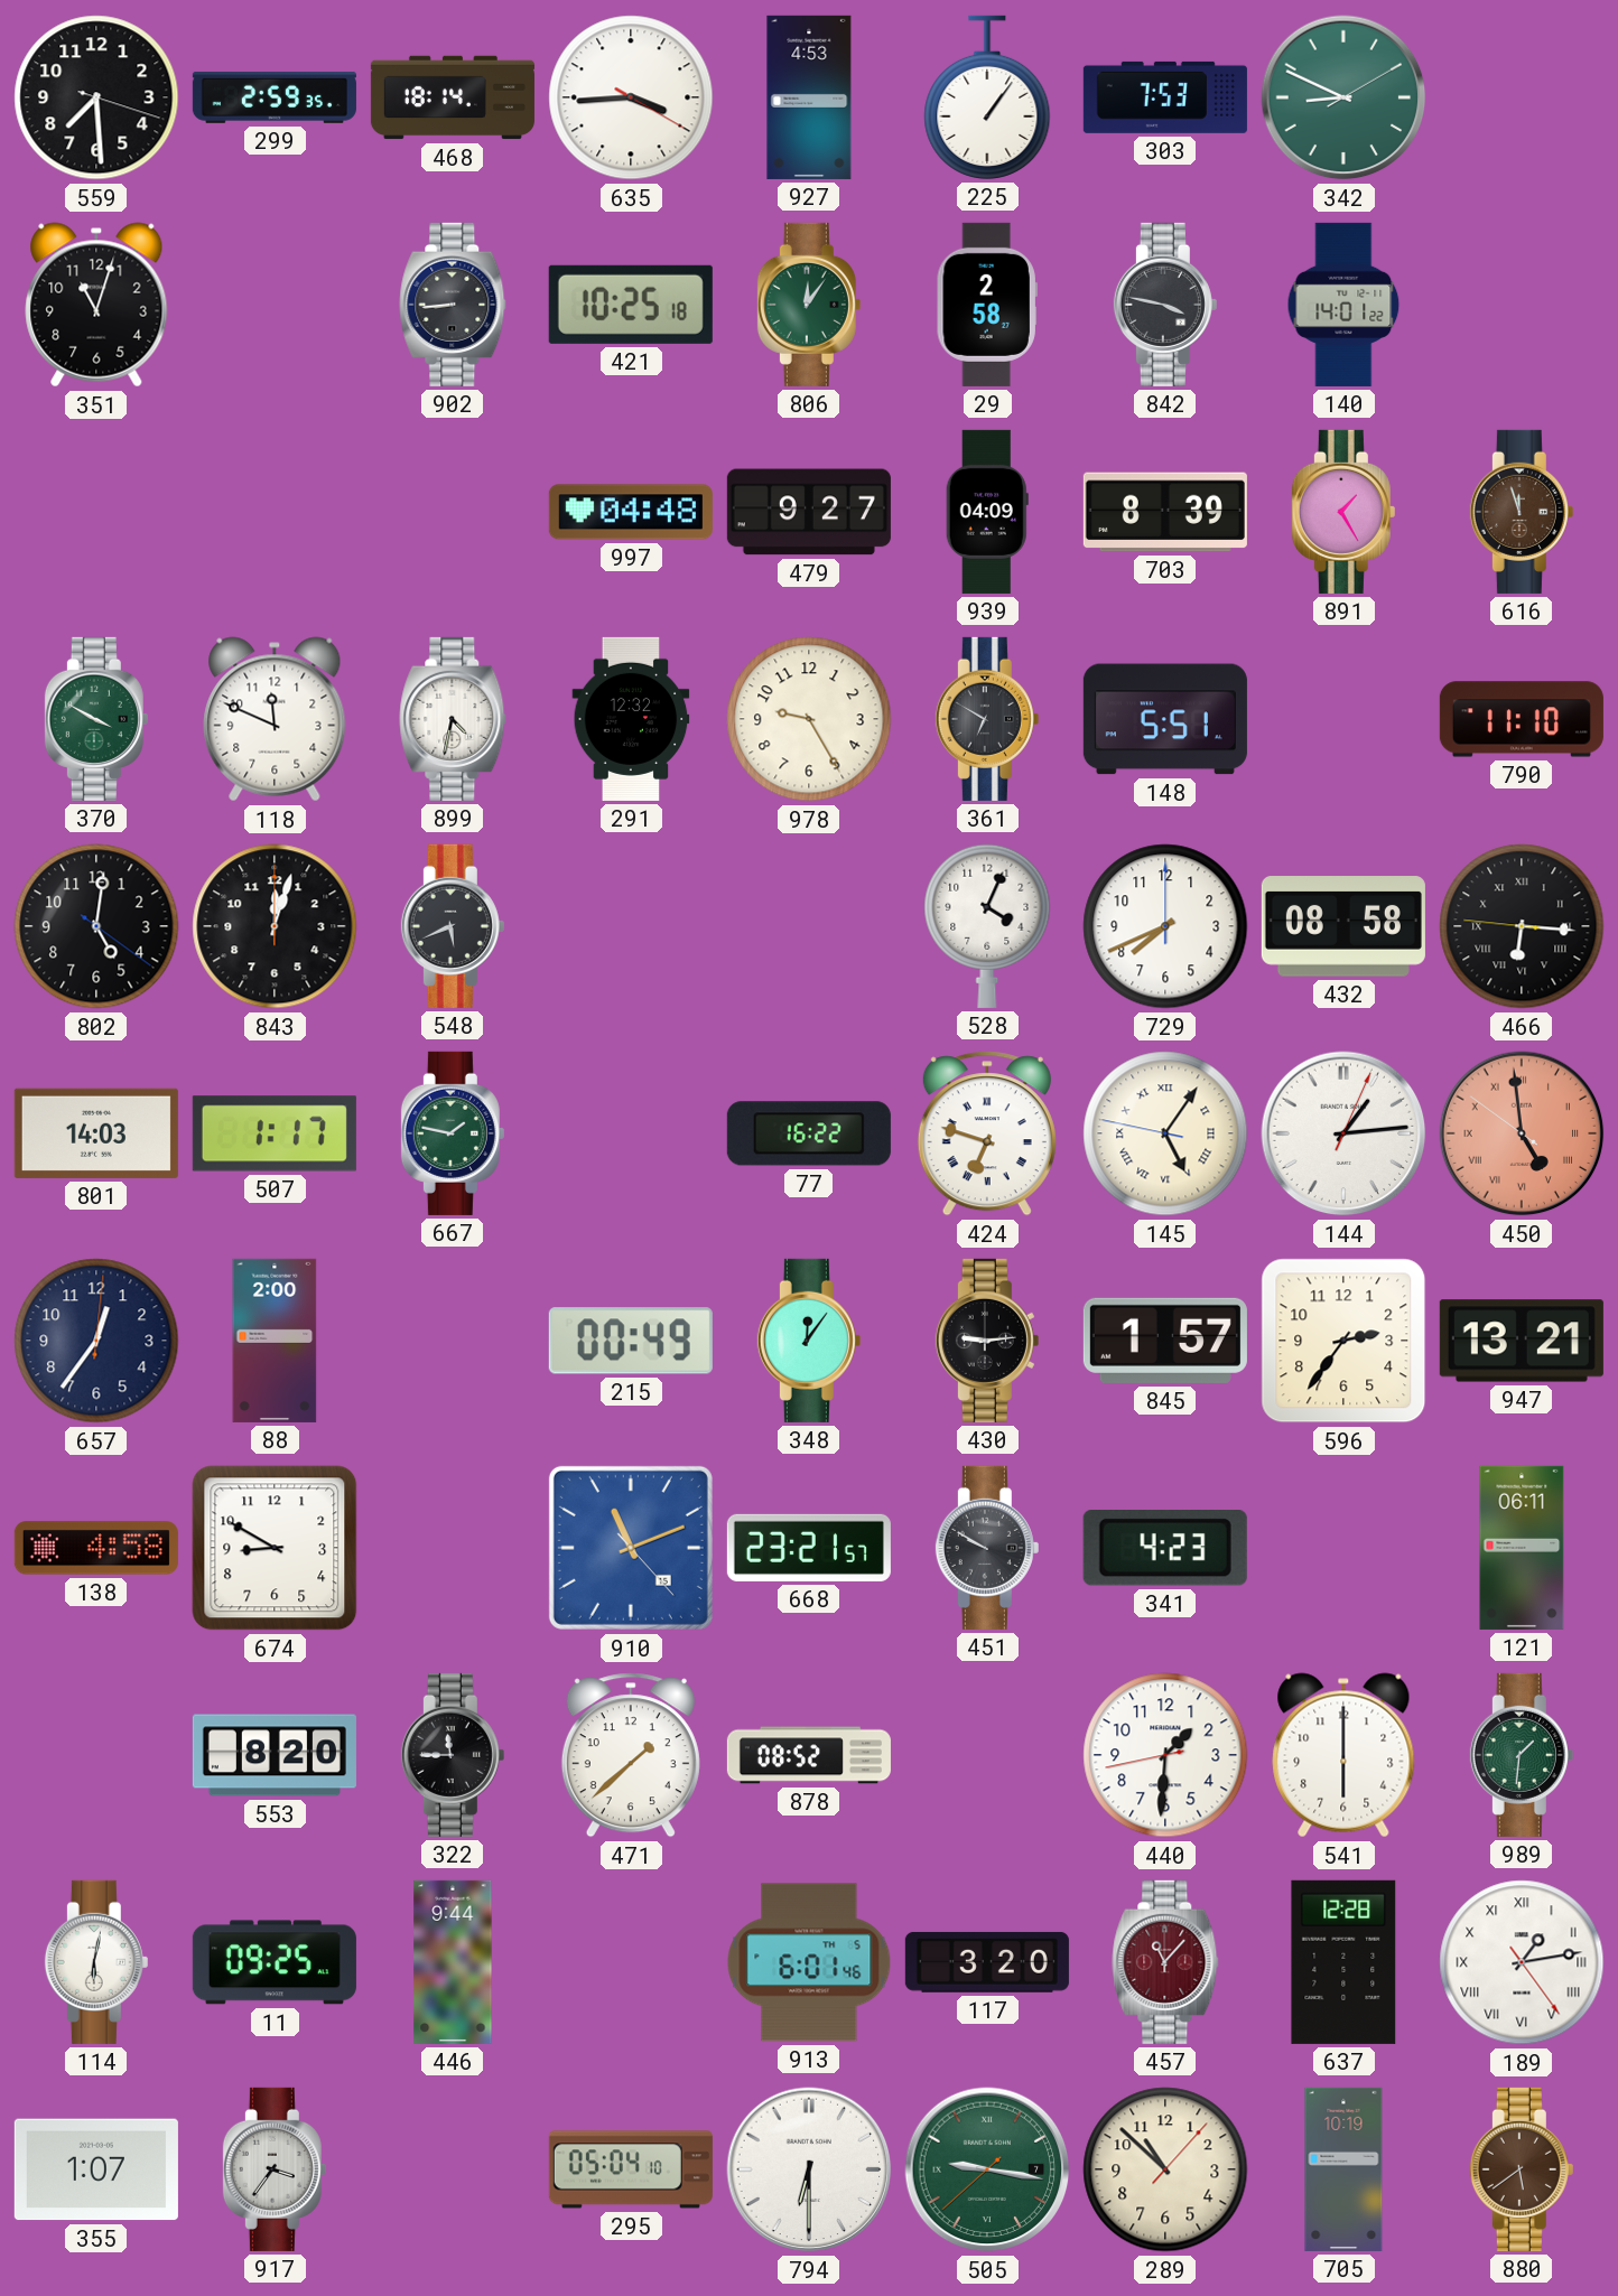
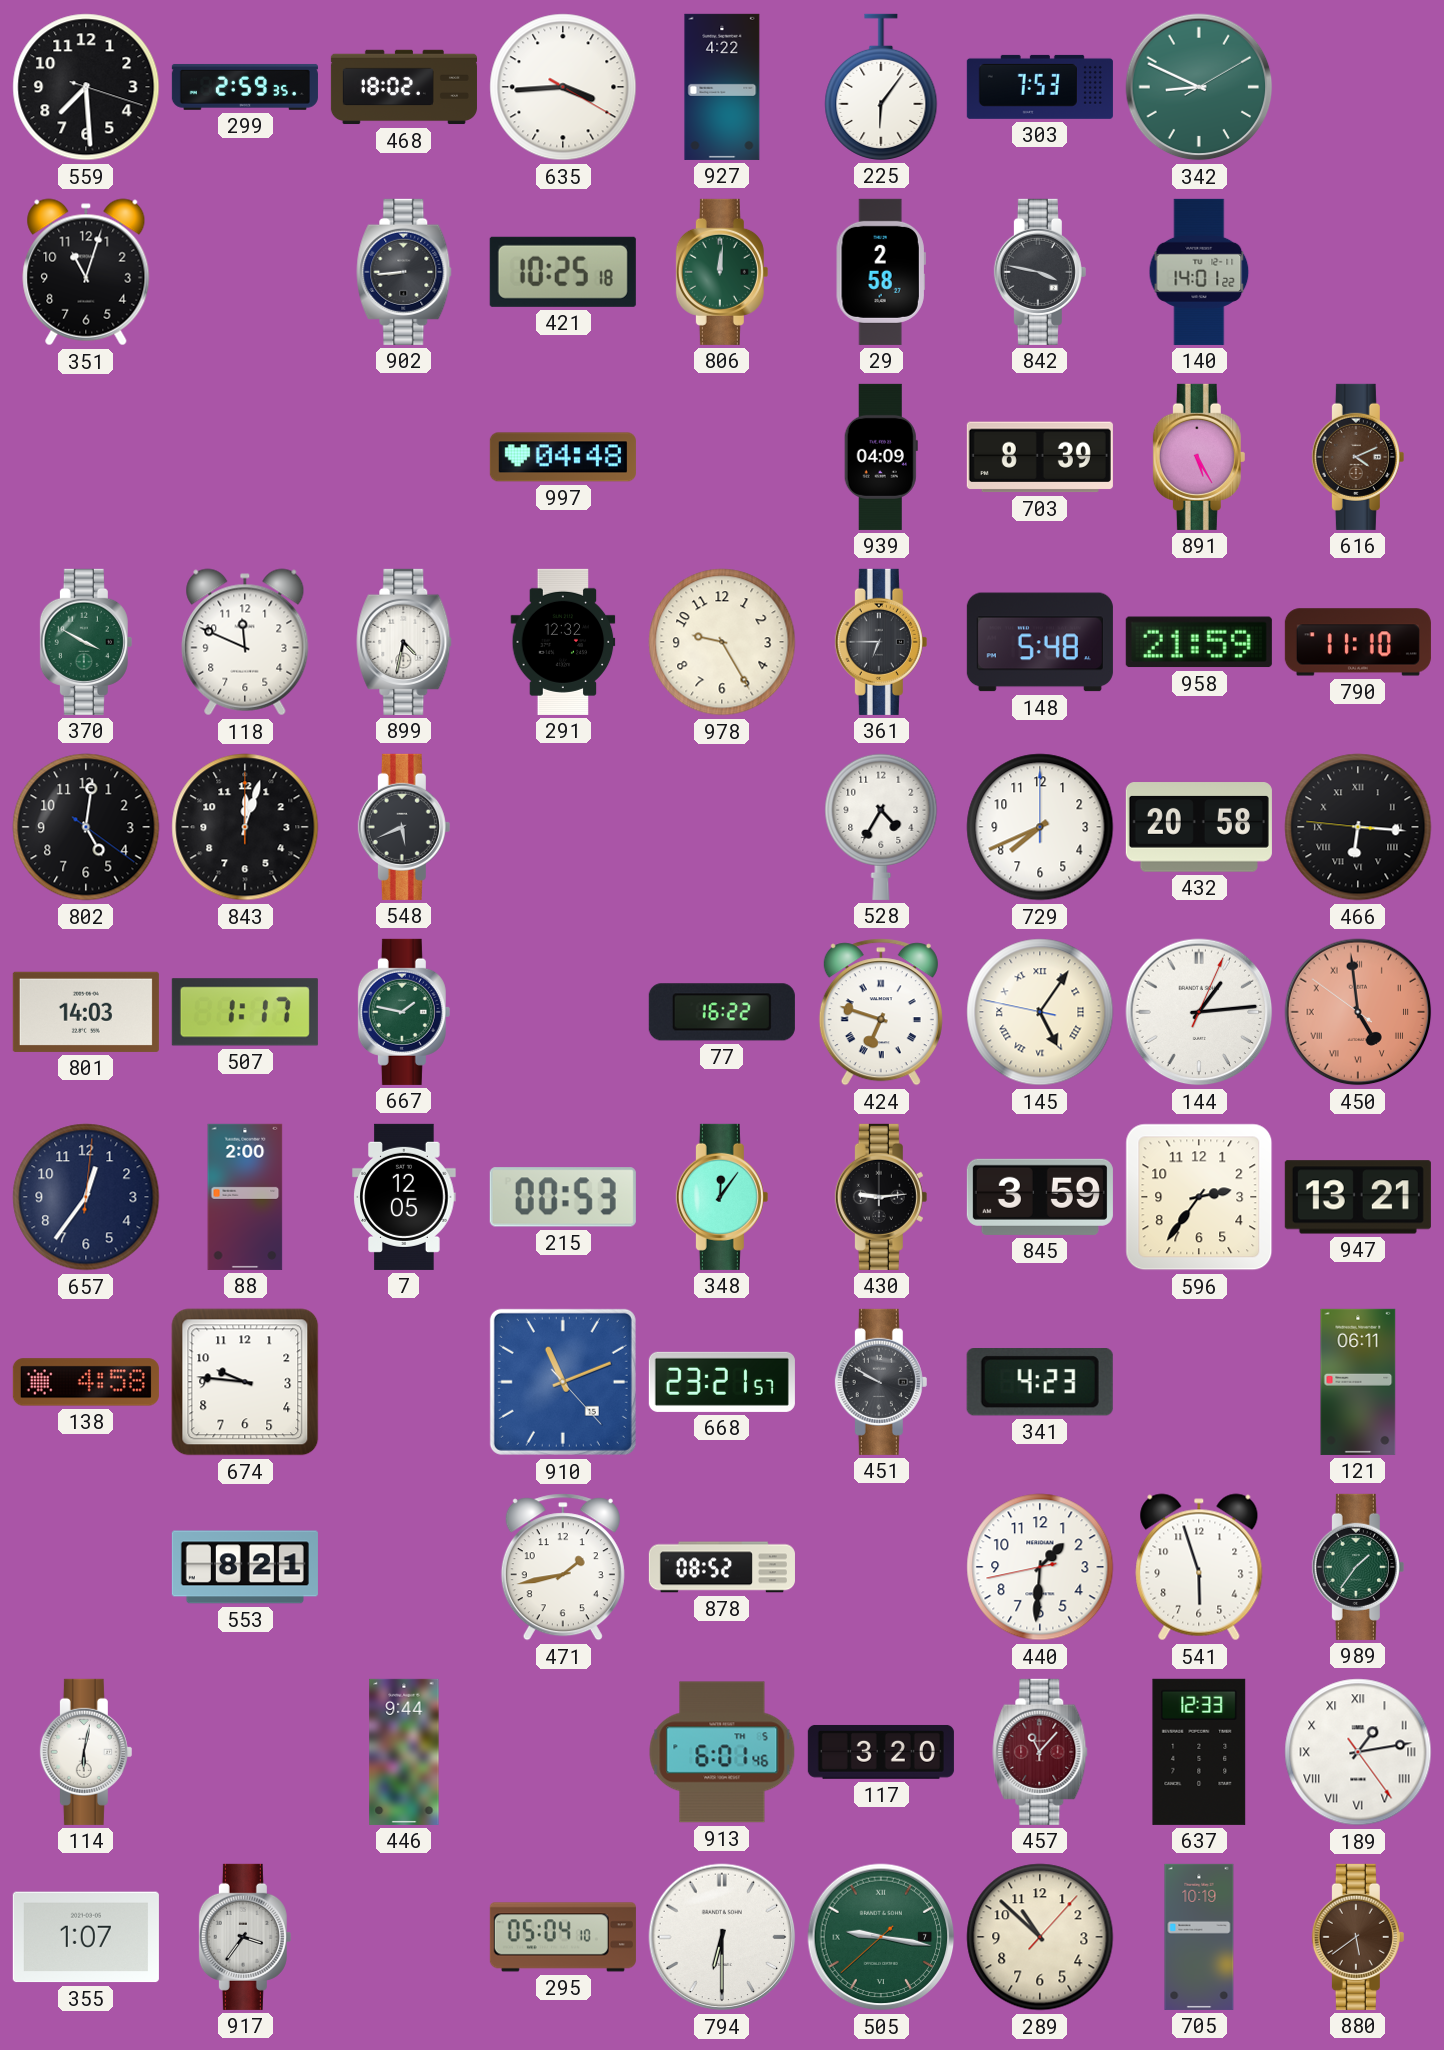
468: 18:14 -> 18:02
927: 4:53 -> 4:22
225: 1:06 -> 6:06
806: 12:06 -> 12:01
479: 9:27 -> none
891: 1:25 -> 5:25
616: 11:57 -> 4:11
361: 6:50 -> 6:45
148: 5:51 -> 5:48
958: none -> 21:59
528: 4:04 -> 4:35
432: 08:58 -> 20:58
7: none -> 12:05
215: 00:49 -> 00:53
845: 1:57 -> 3:59
674: 8:50 -> 9:46
553: 8:20 -> 8:21
322: 11:45 -> none
471: 1:38 -> 1:43
541: 6:00 -> 5:57
989: 1:31 -> 1:36
11: 09:25 -> none
637: 12:28 -> 12:33
